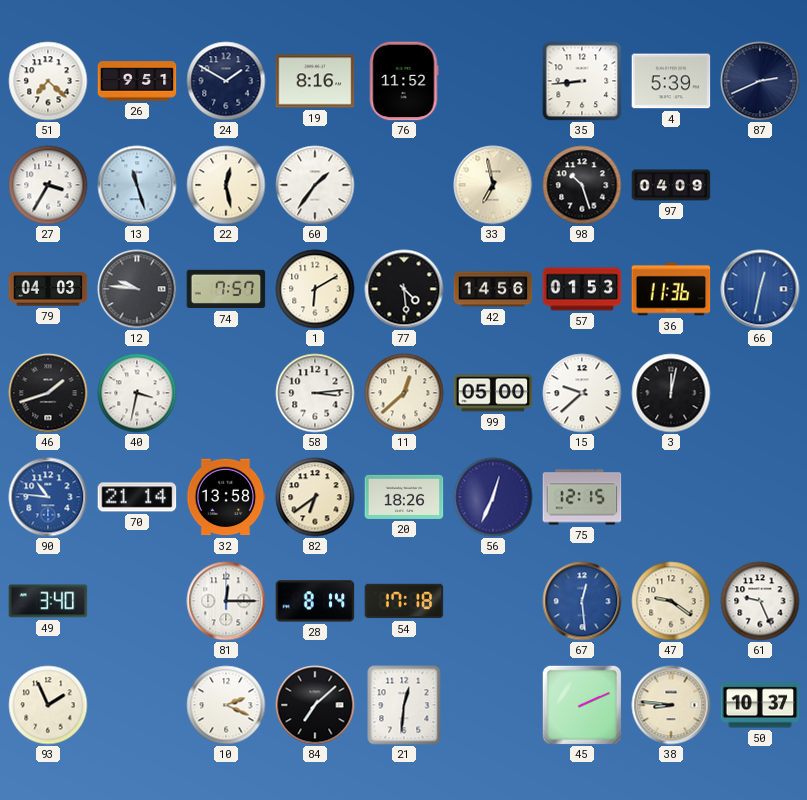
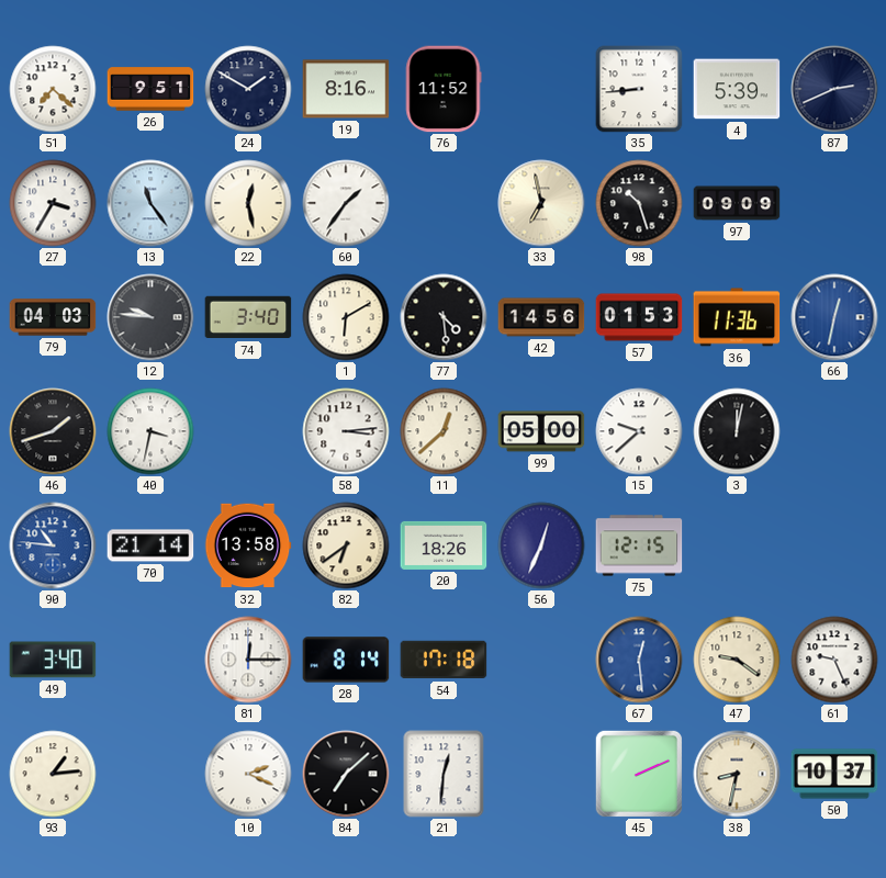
13: 11:27 -> 11:24
97: 04:09 -> 09:09
74: 7:57 -> 3:40
93: 1:56 -> 1:14
38: 8:46 -> 8:32
